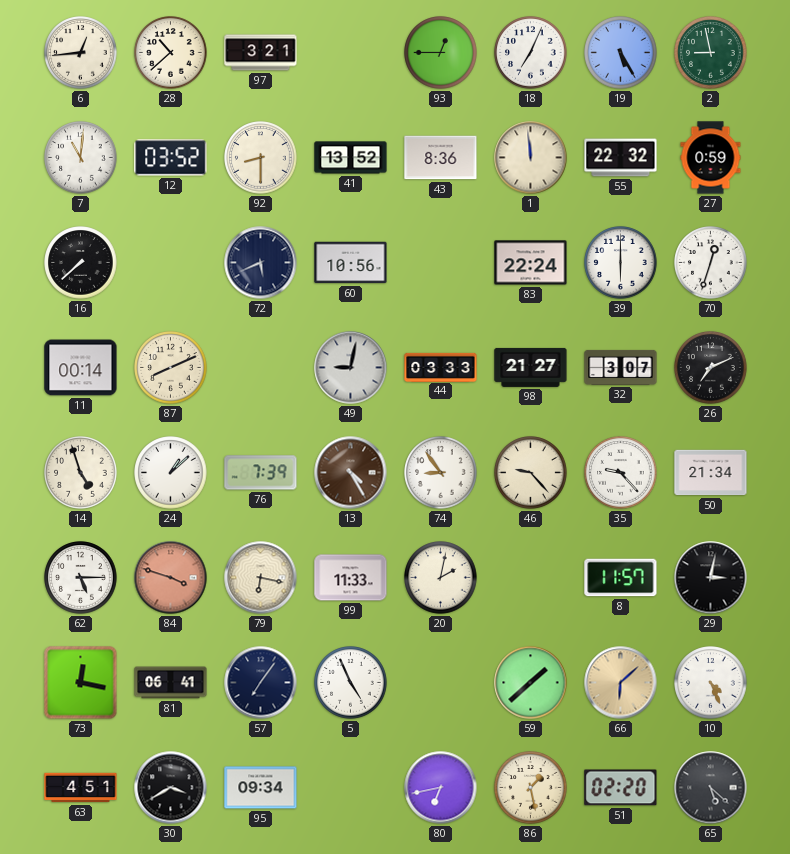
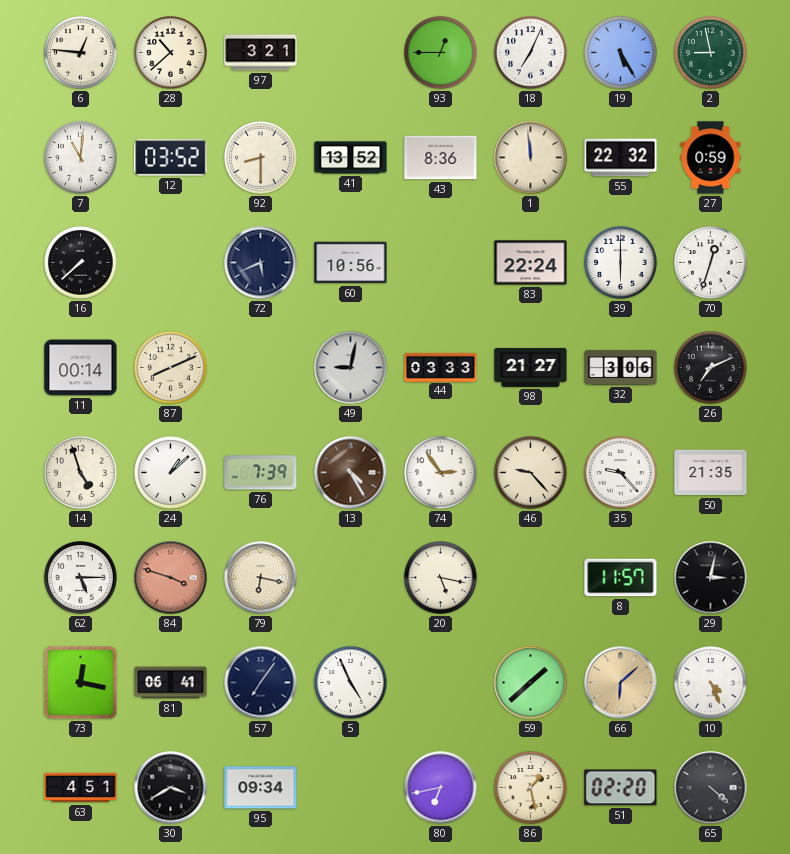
6: 12:44 -> 12:46
32: 3:07 -> 3:06
74: 8:54 -> 2:54
50: 21:34 -> 21:35
99: 11:33 -> none
20: 2:02 -> 5:17
65: 5:22 -> 4:22
